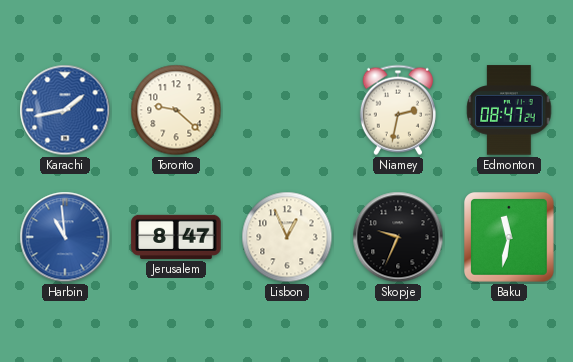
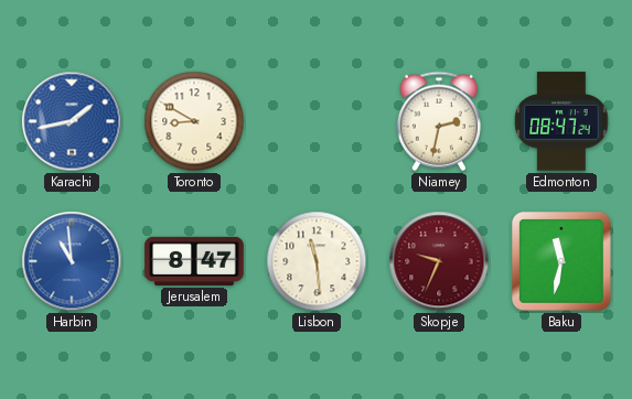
Toronto: 9:22 -> 8:50
Lisbon: 12:56 -> 11:29
Skopje dial: black -> burgundy
